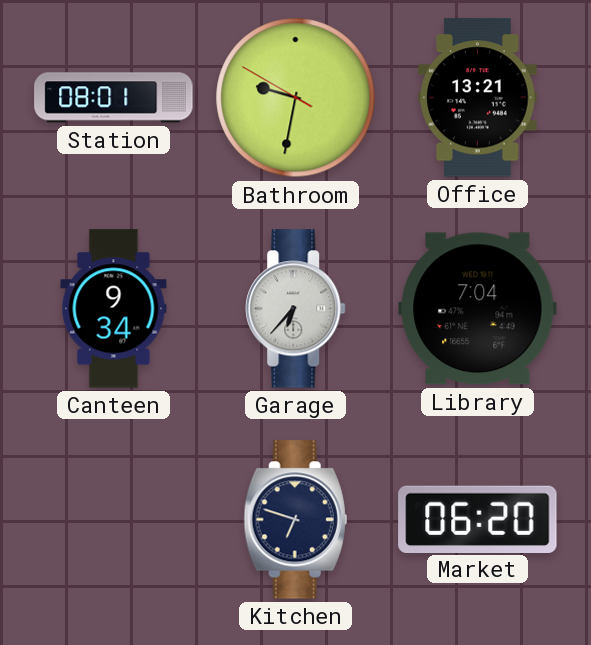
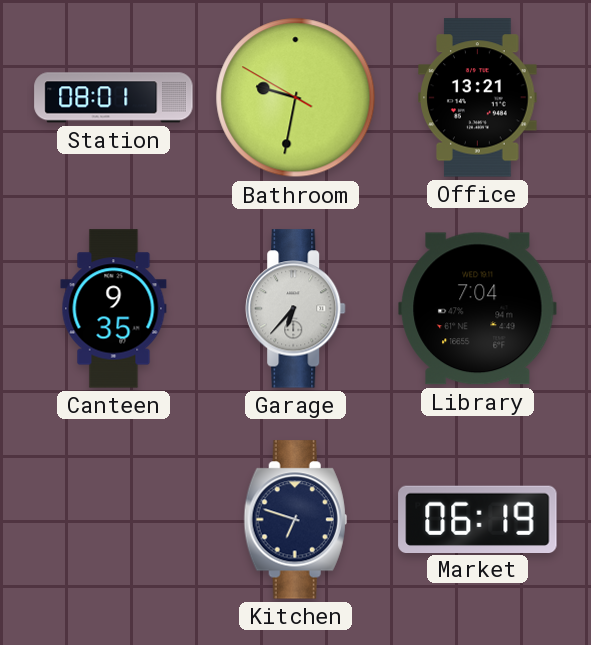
Canteen: 9:34 -> 9:35
Market: 06:20 -> 06:19
